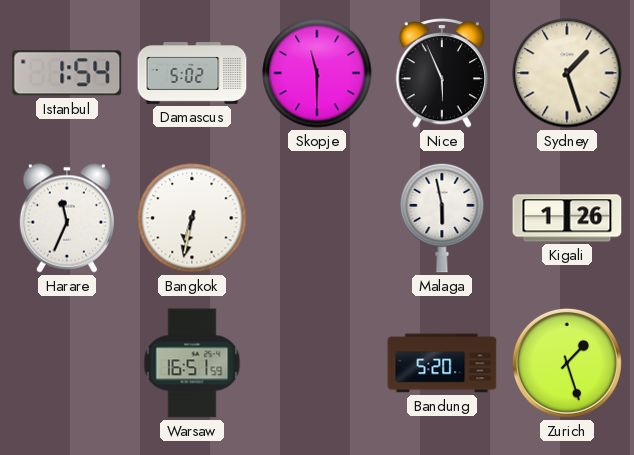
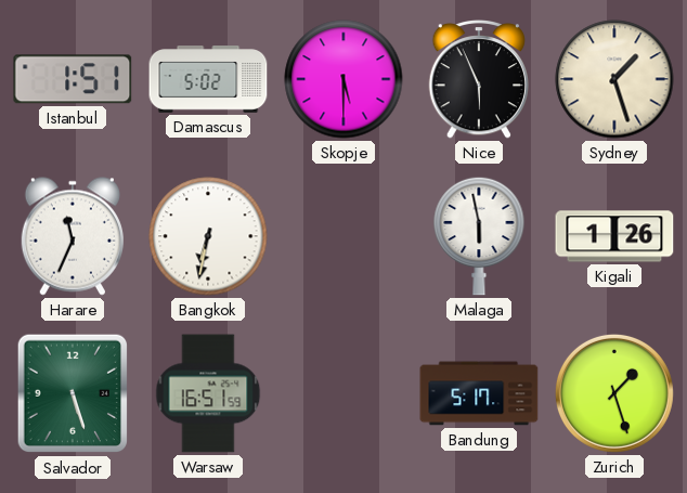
Istanbul: 1:54 -> 1:51
Skopje: 11:30 -> 5:30
Salvador: none -> 5:27
Bandung: 5:20 -> 5:17
